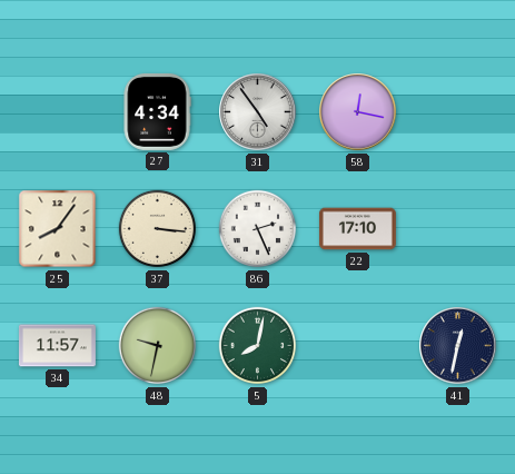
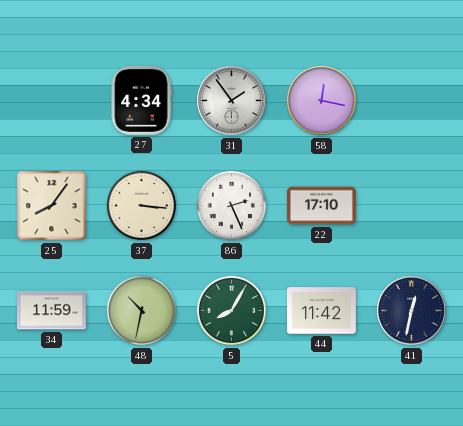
31: 4:54 -> 1:54
34: 11:57 -> 11:59
48: 9:32 -> 10:32
5: 8:02 -> 8:05
44: none -> 11:42
